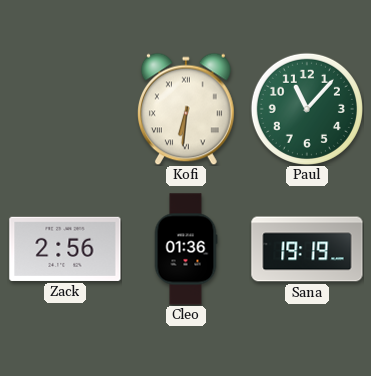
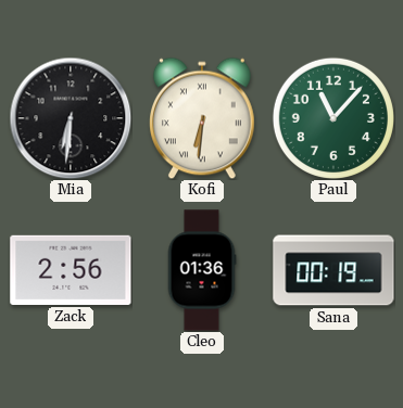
Mia: none -> 6:31
Sana: 19:19 -> 00:19
